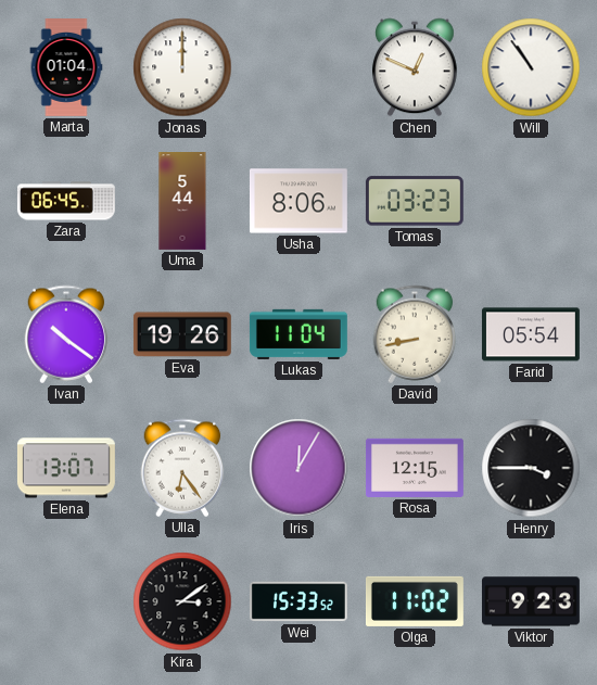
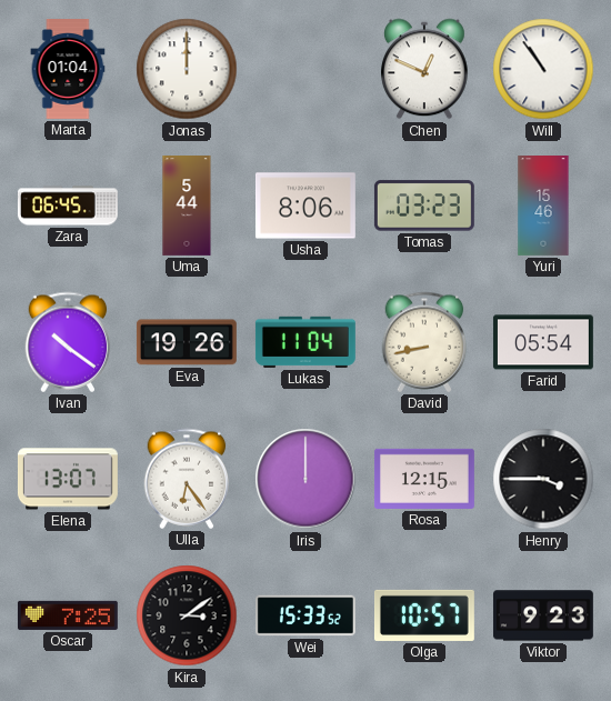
Yuri: none -> 15:46
Iris: 12:05 -> 12:00
Oscar: none -> 7:25
Olga: 11:02 -> 10:57
